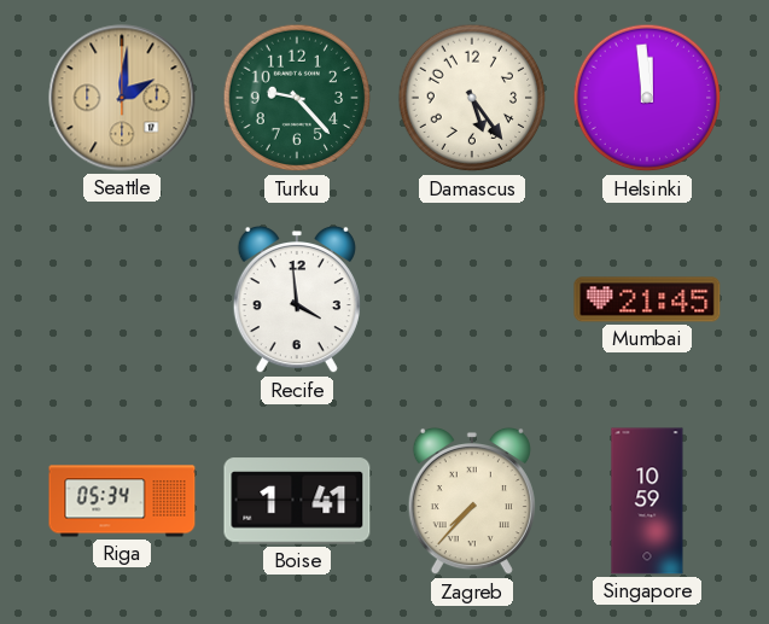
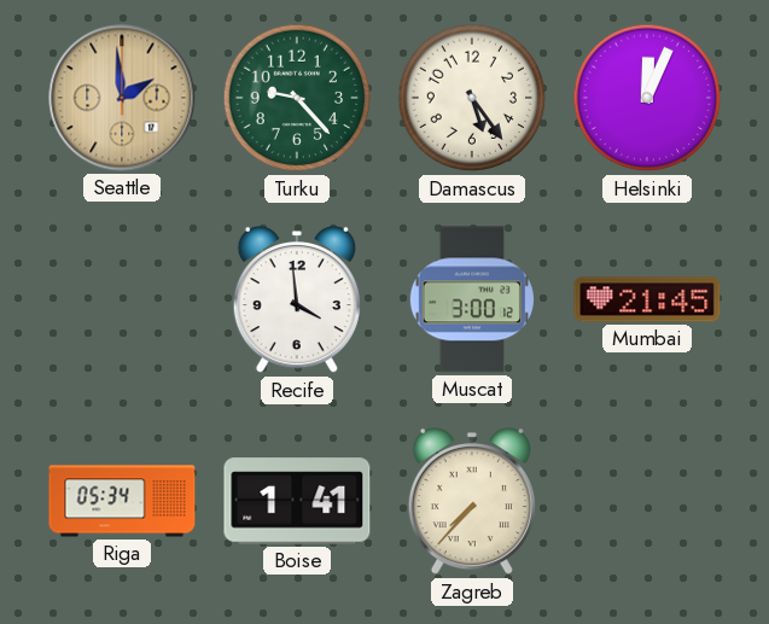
Seattle: 2:01 -> 1:59
Helsinki: 11:59 -> 12:04
Muscat: none -> 3:00
Singapore: 10:59 -> none
